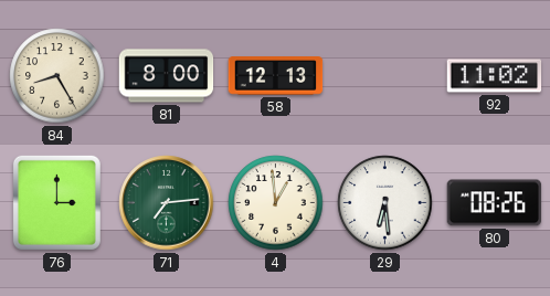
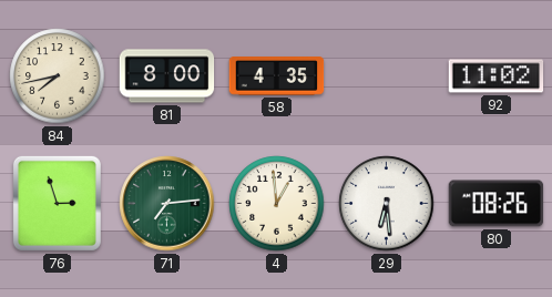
84: 8:25 -> 7:43
58: 12:13 -> 4:35
76: 3:00 -> 2:57
